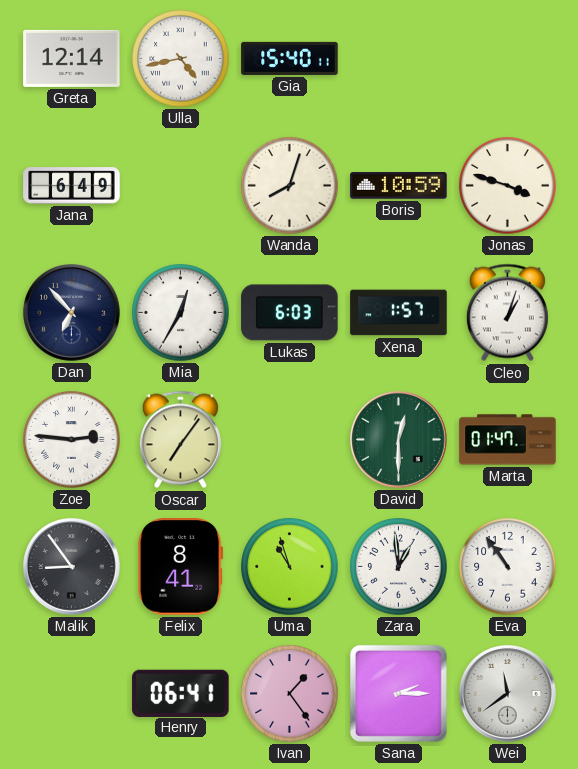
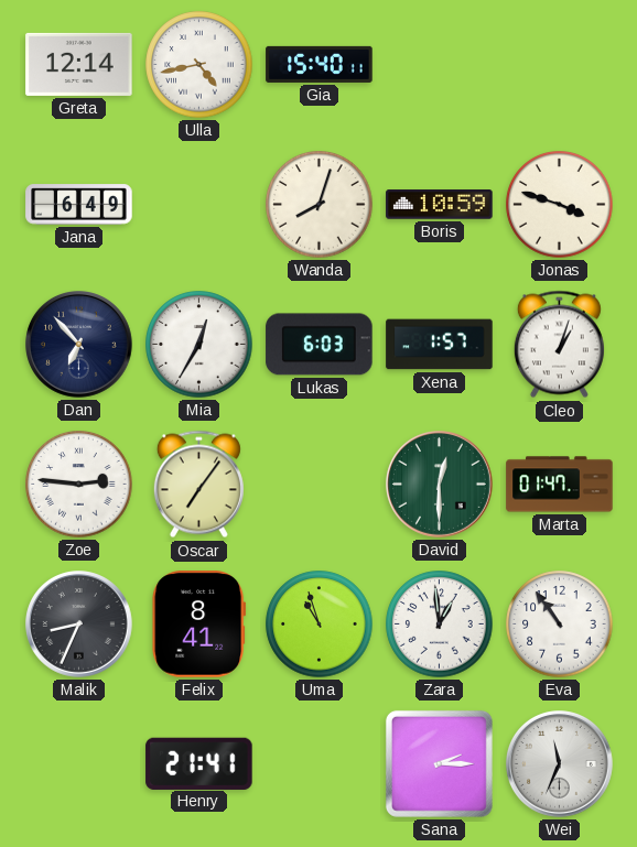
Malik: 8:54 -> 8:34
Henry: 06:41 -> 21:41
Ivan: 1:24 -> none
Wei: 11:39 -> 11:34
